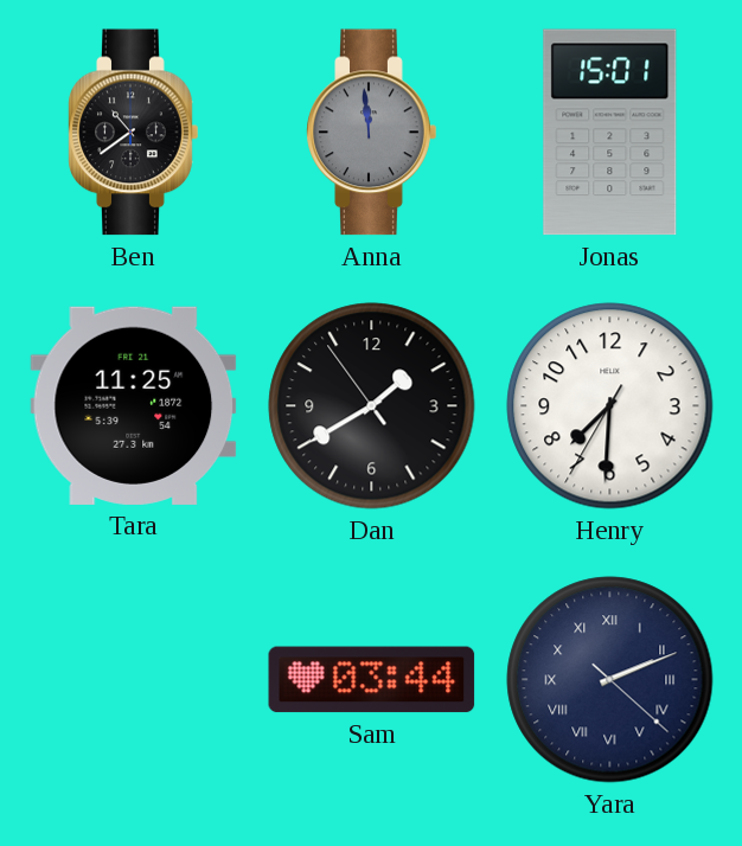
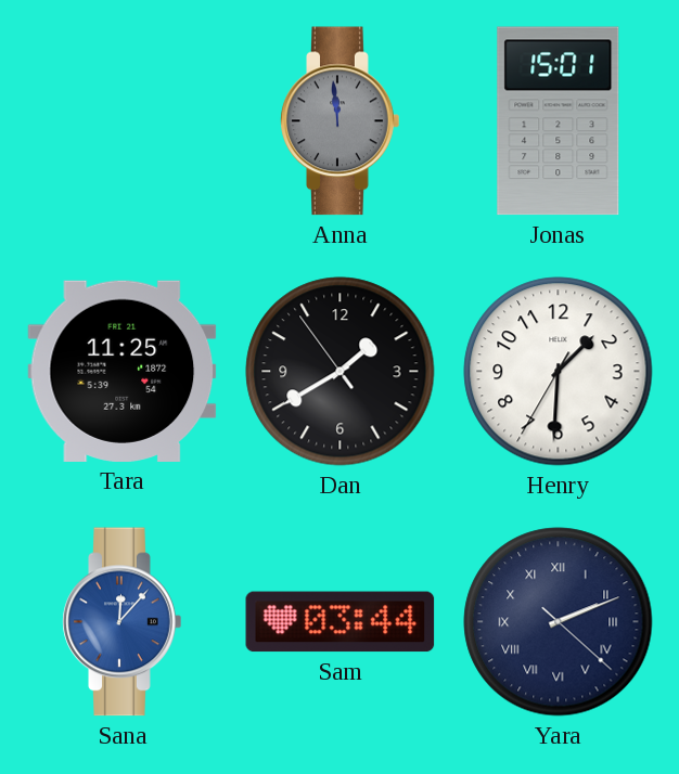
Ben: 10:39 -> none
Henry: 7:30 -> 1:30
Sana: none -> 12:07
